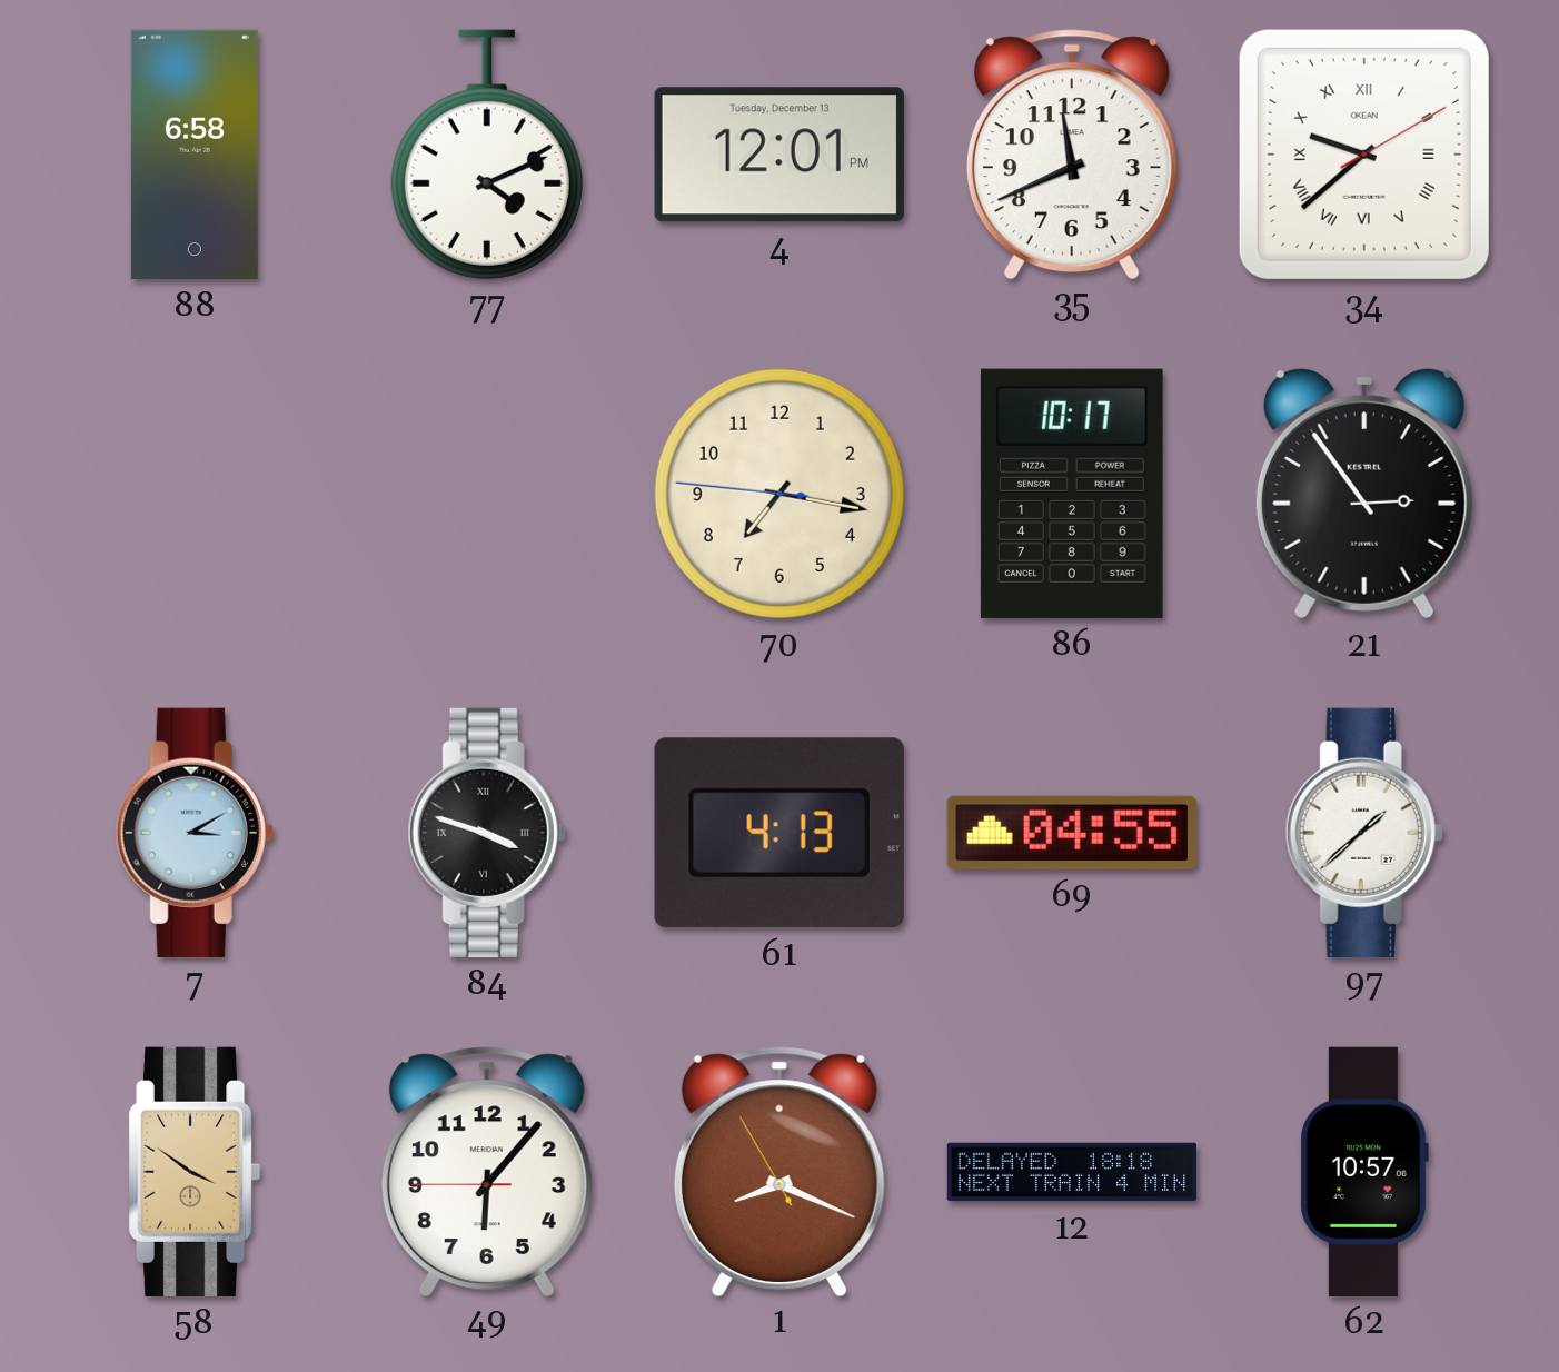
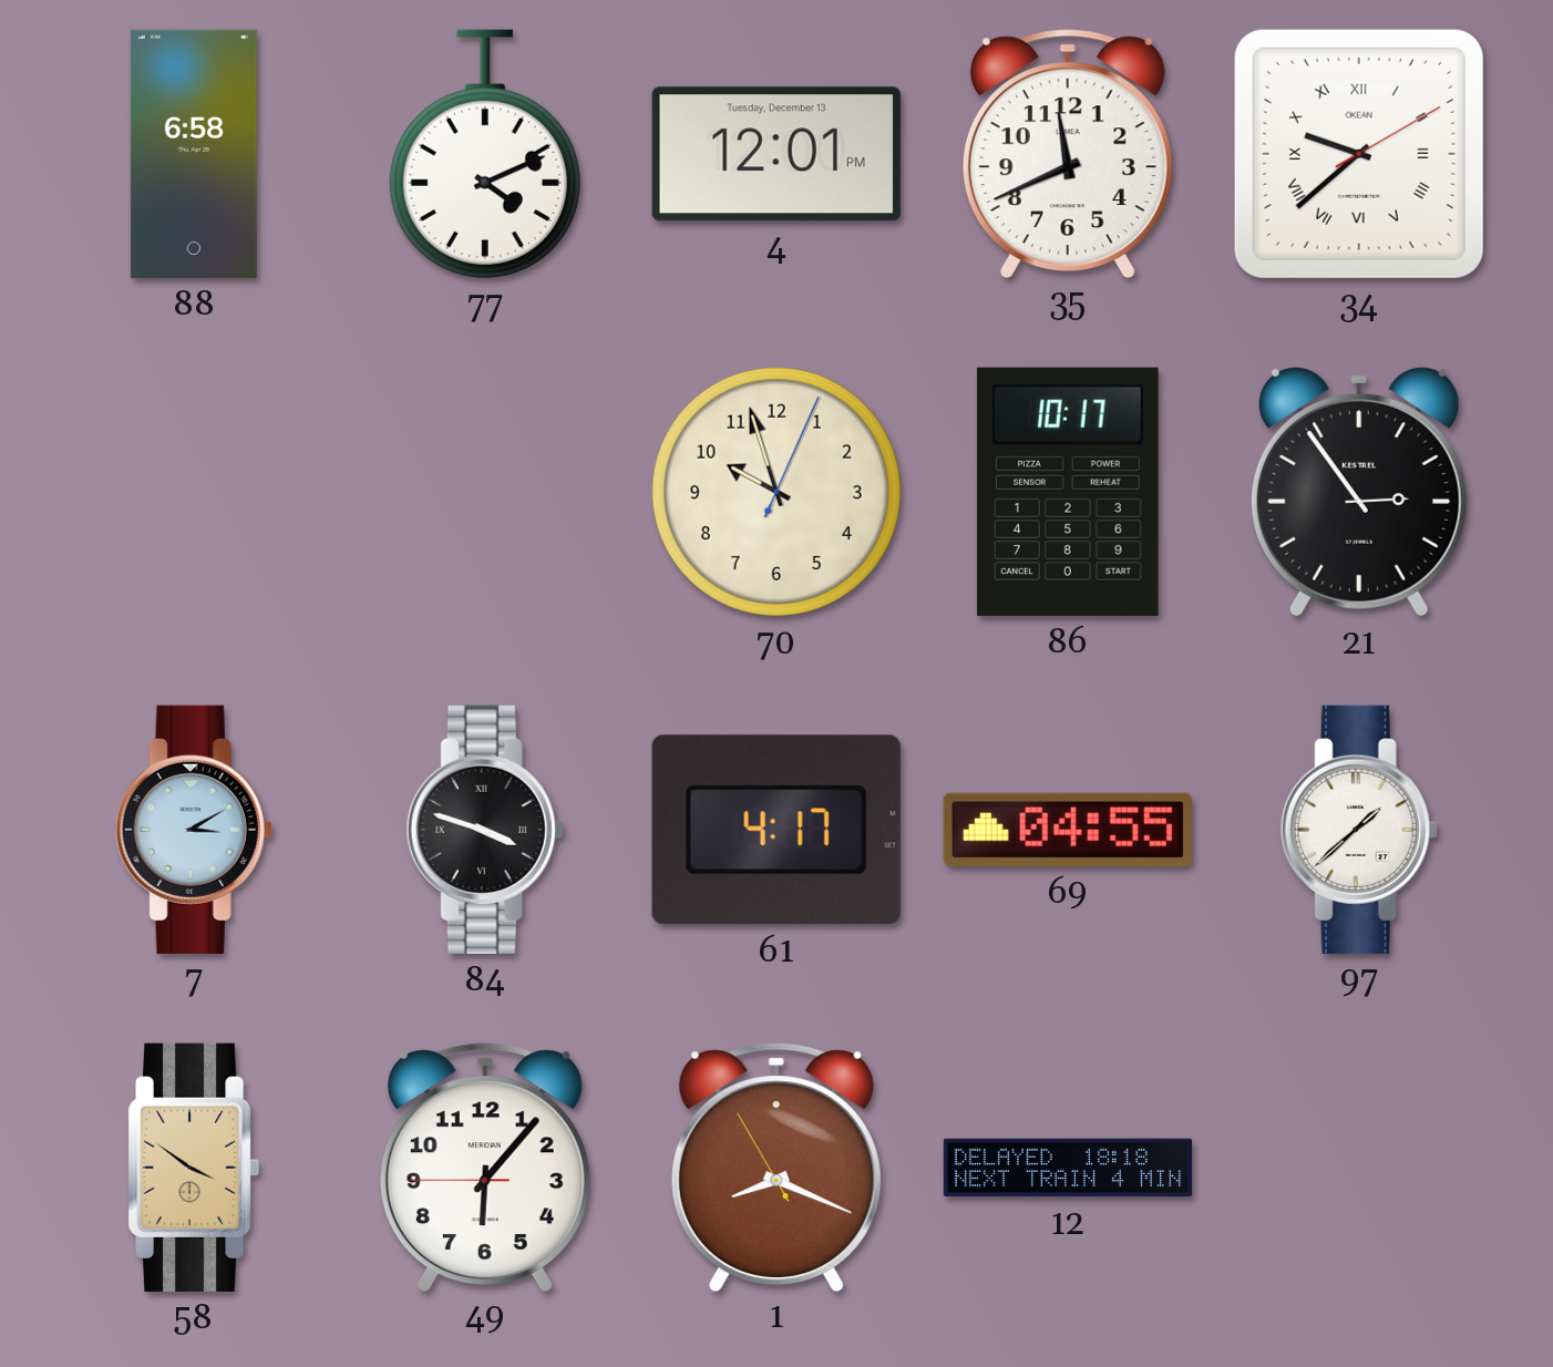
70: 7:16 -> 9:57
61: 4:13 -> 4:17
62: 10:57 -> none
